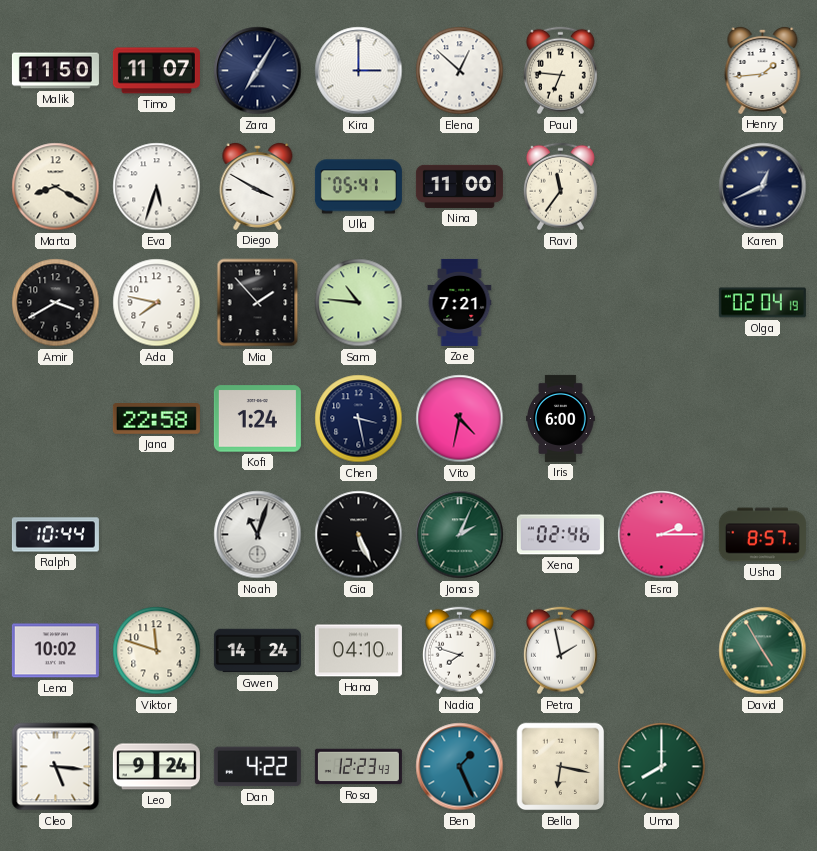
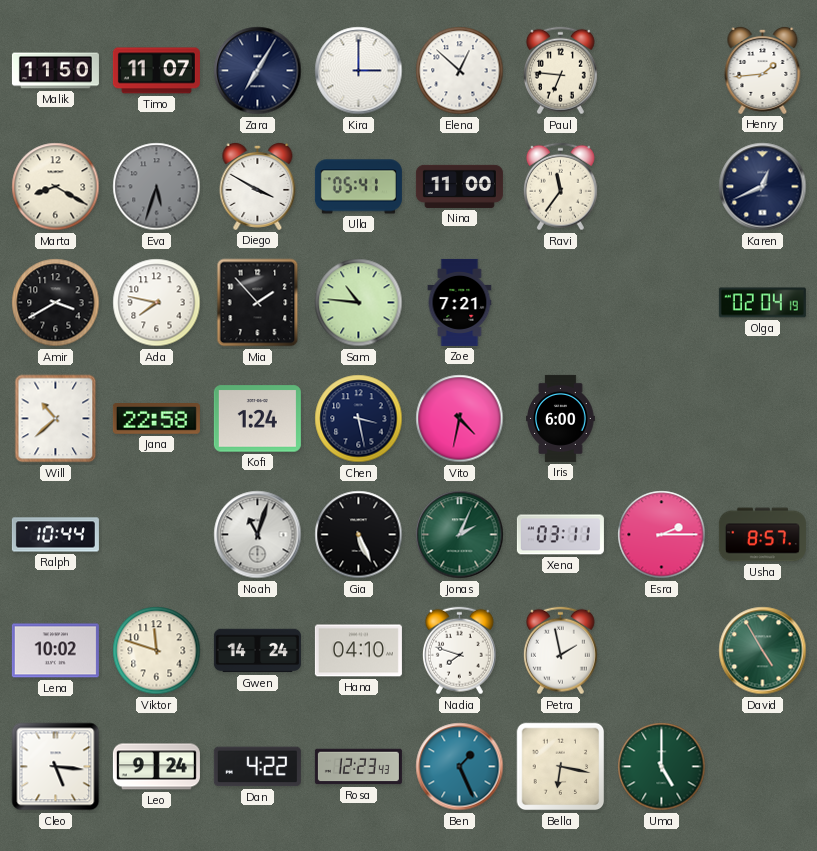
Eva dial: white -> grey
Will: none -> 10:38
Xena: 02:46 -> 03:11
Uma: 8:00 -> 5:00
